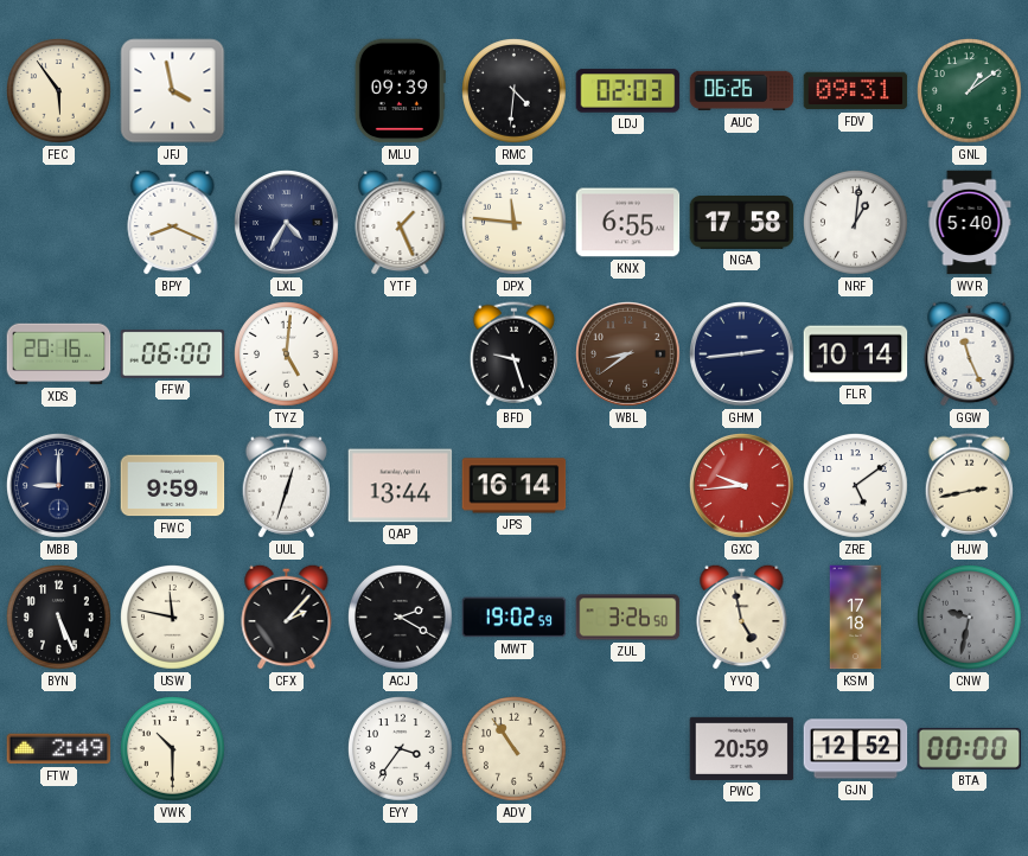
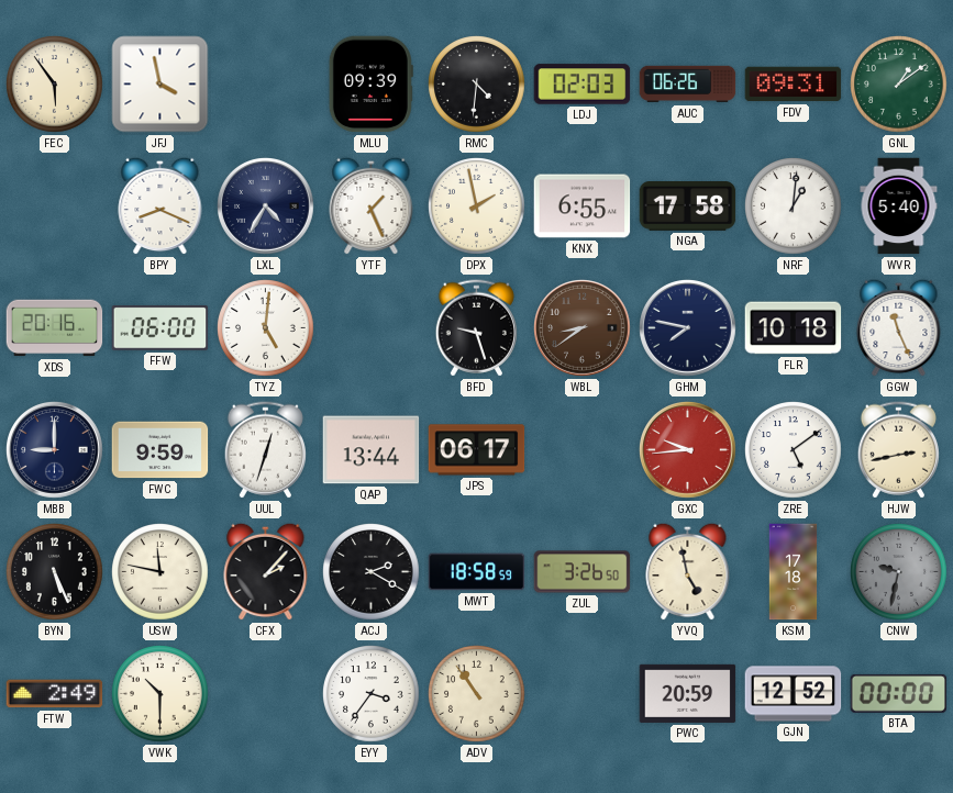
DPX: 11:46 -> 1:58
GHM: 2:44 -> 7:47
FLR: 10:14 -> 10:18
JPS: 16:14 -> 06:17
MWT: 19:02 -> 18:58
